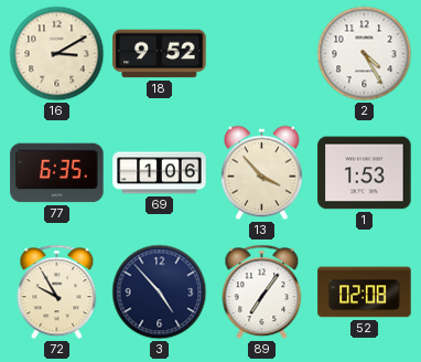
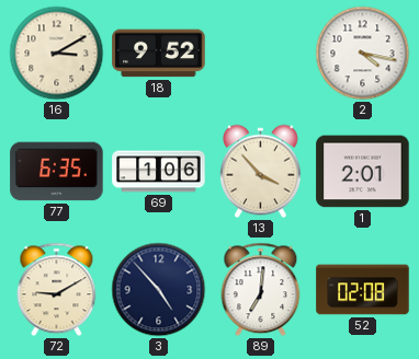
2: 4:25 -> 4:17
1: 1:53 -> 2:01
72: 9:55 -> 9:10
89: 7:06 -> 7:01
